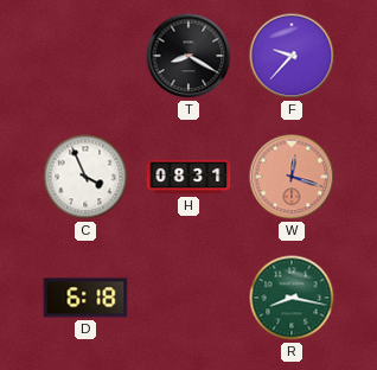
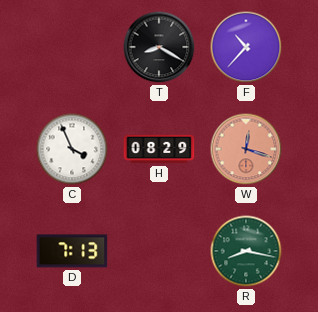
F: 9:37 -> 10:37
H: 08:31 -> 08:29
D: 6:18 -> 7:13
